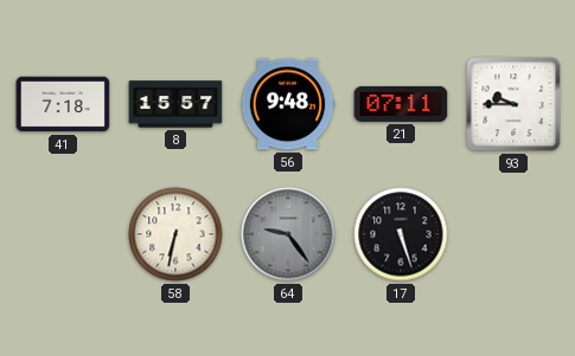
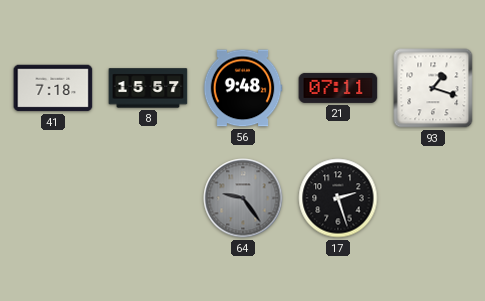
93: 9:45 -> 1:18
58: 6:32 -> none
17: 5:27 -> 2:27
